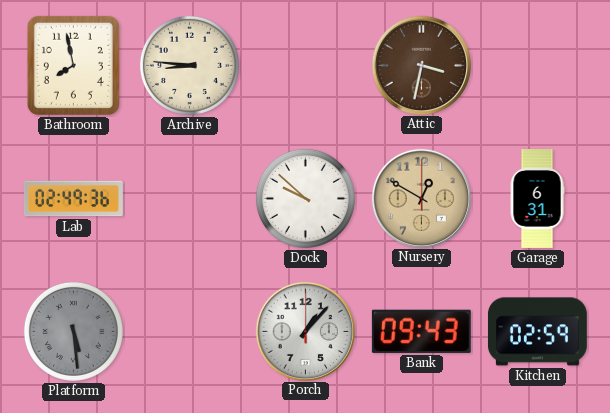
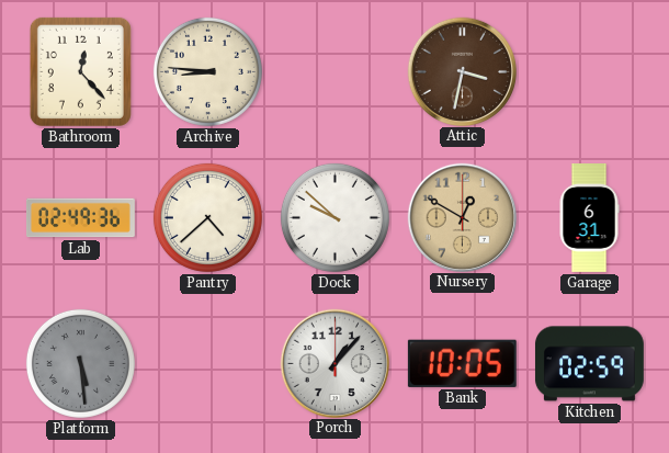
Bathroom: 7:58 -> 12:23
Pantry: none -> 4:38
Bank: 09:43 -> 10:05
